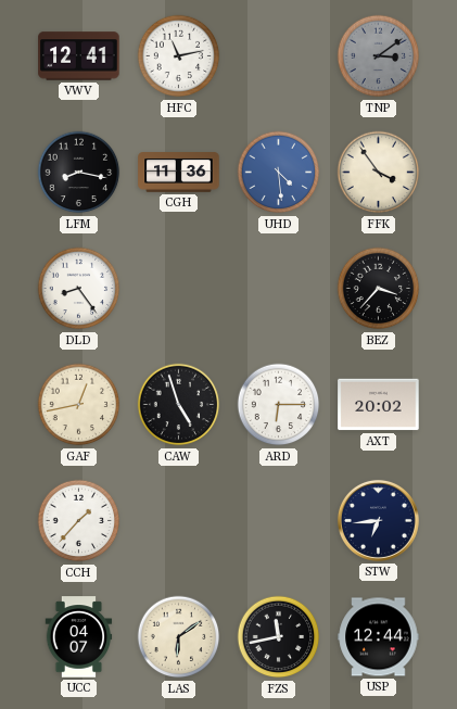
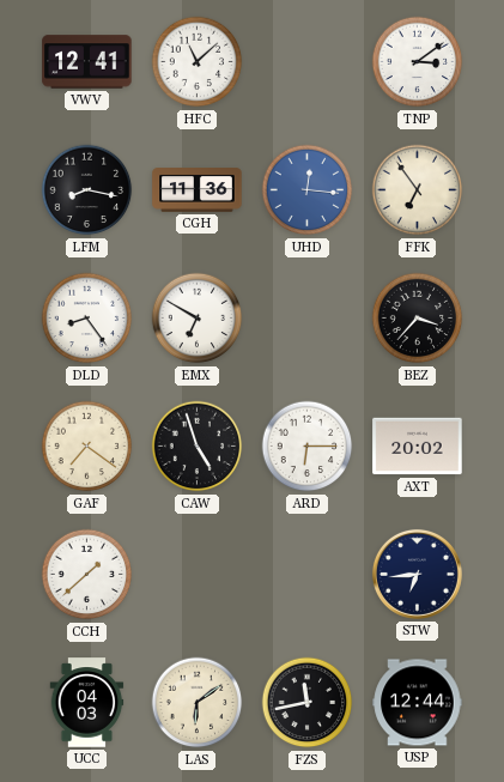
HFC: 11:13 -> 11:08
TNP dial: grey -> white
UHD: 4:29 -> 12:16
FFK: 3:54 -> 6:54
EMX: none -> 6:50
GAF: 12:43 -> 7:21
CCH: 1:37 -> 1:38
UCC: 04:07 -> 04:03
